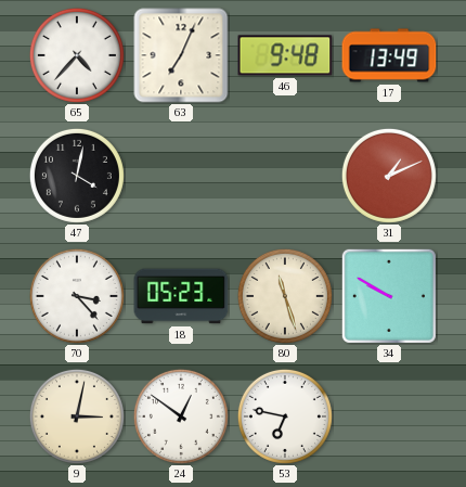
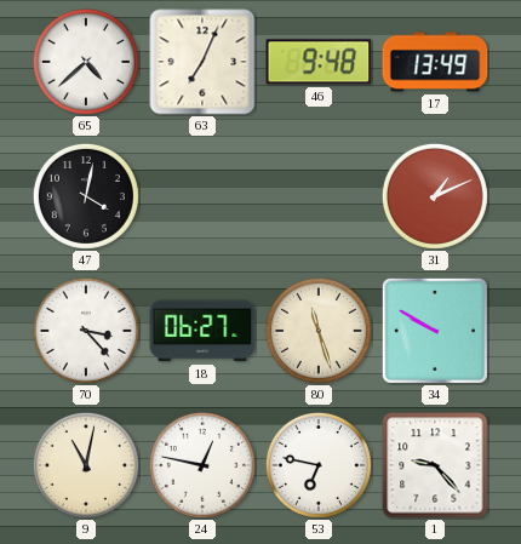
65: 4:37 -> 4:38
18: 05:23 -> 06:27
9: 3:02 -> 11:02
24: 12:51 -> 12:47
1: none -> 9:23
